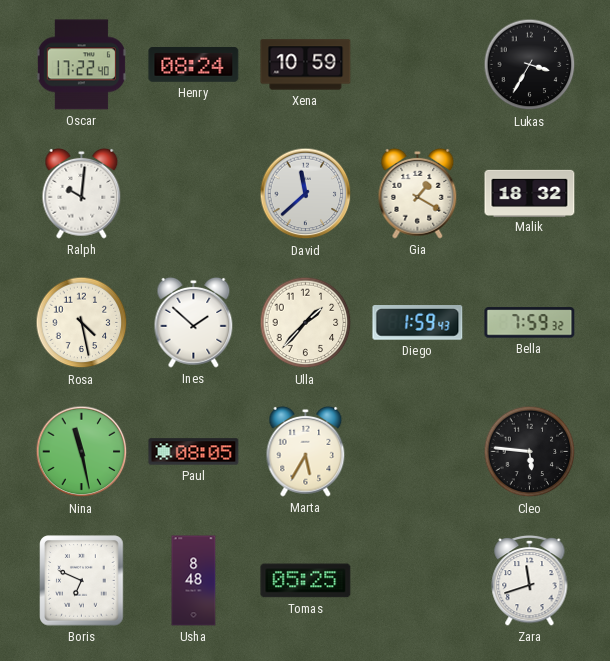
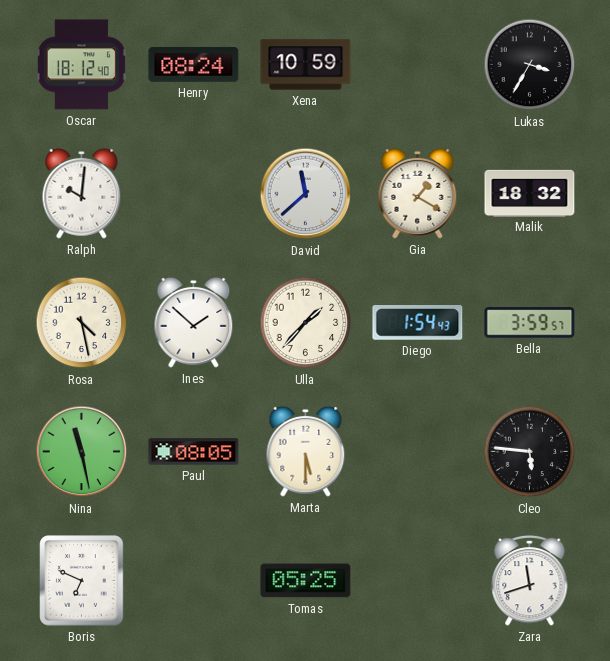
Oscar: 17:22 -> 18:12
Diego: 1:59 -> 1:54
Bella: 7:59 -> 3:59
Marta: 5:35 -> 5:30
Usha: 8:48 -> none
